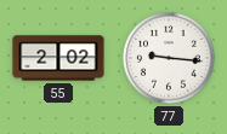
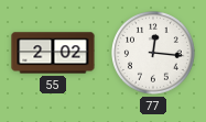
77: 9:16 -> 12:16
